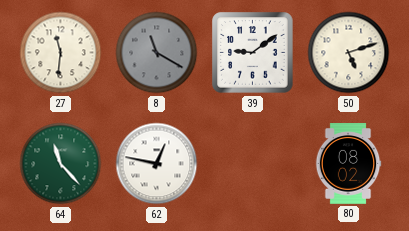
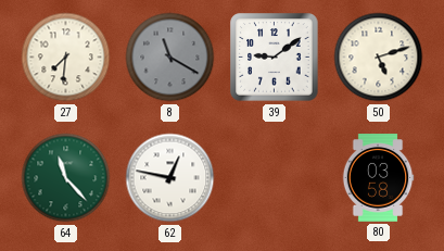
27: 11:31 -> 7:31
80: 08:02 -> 03:58
